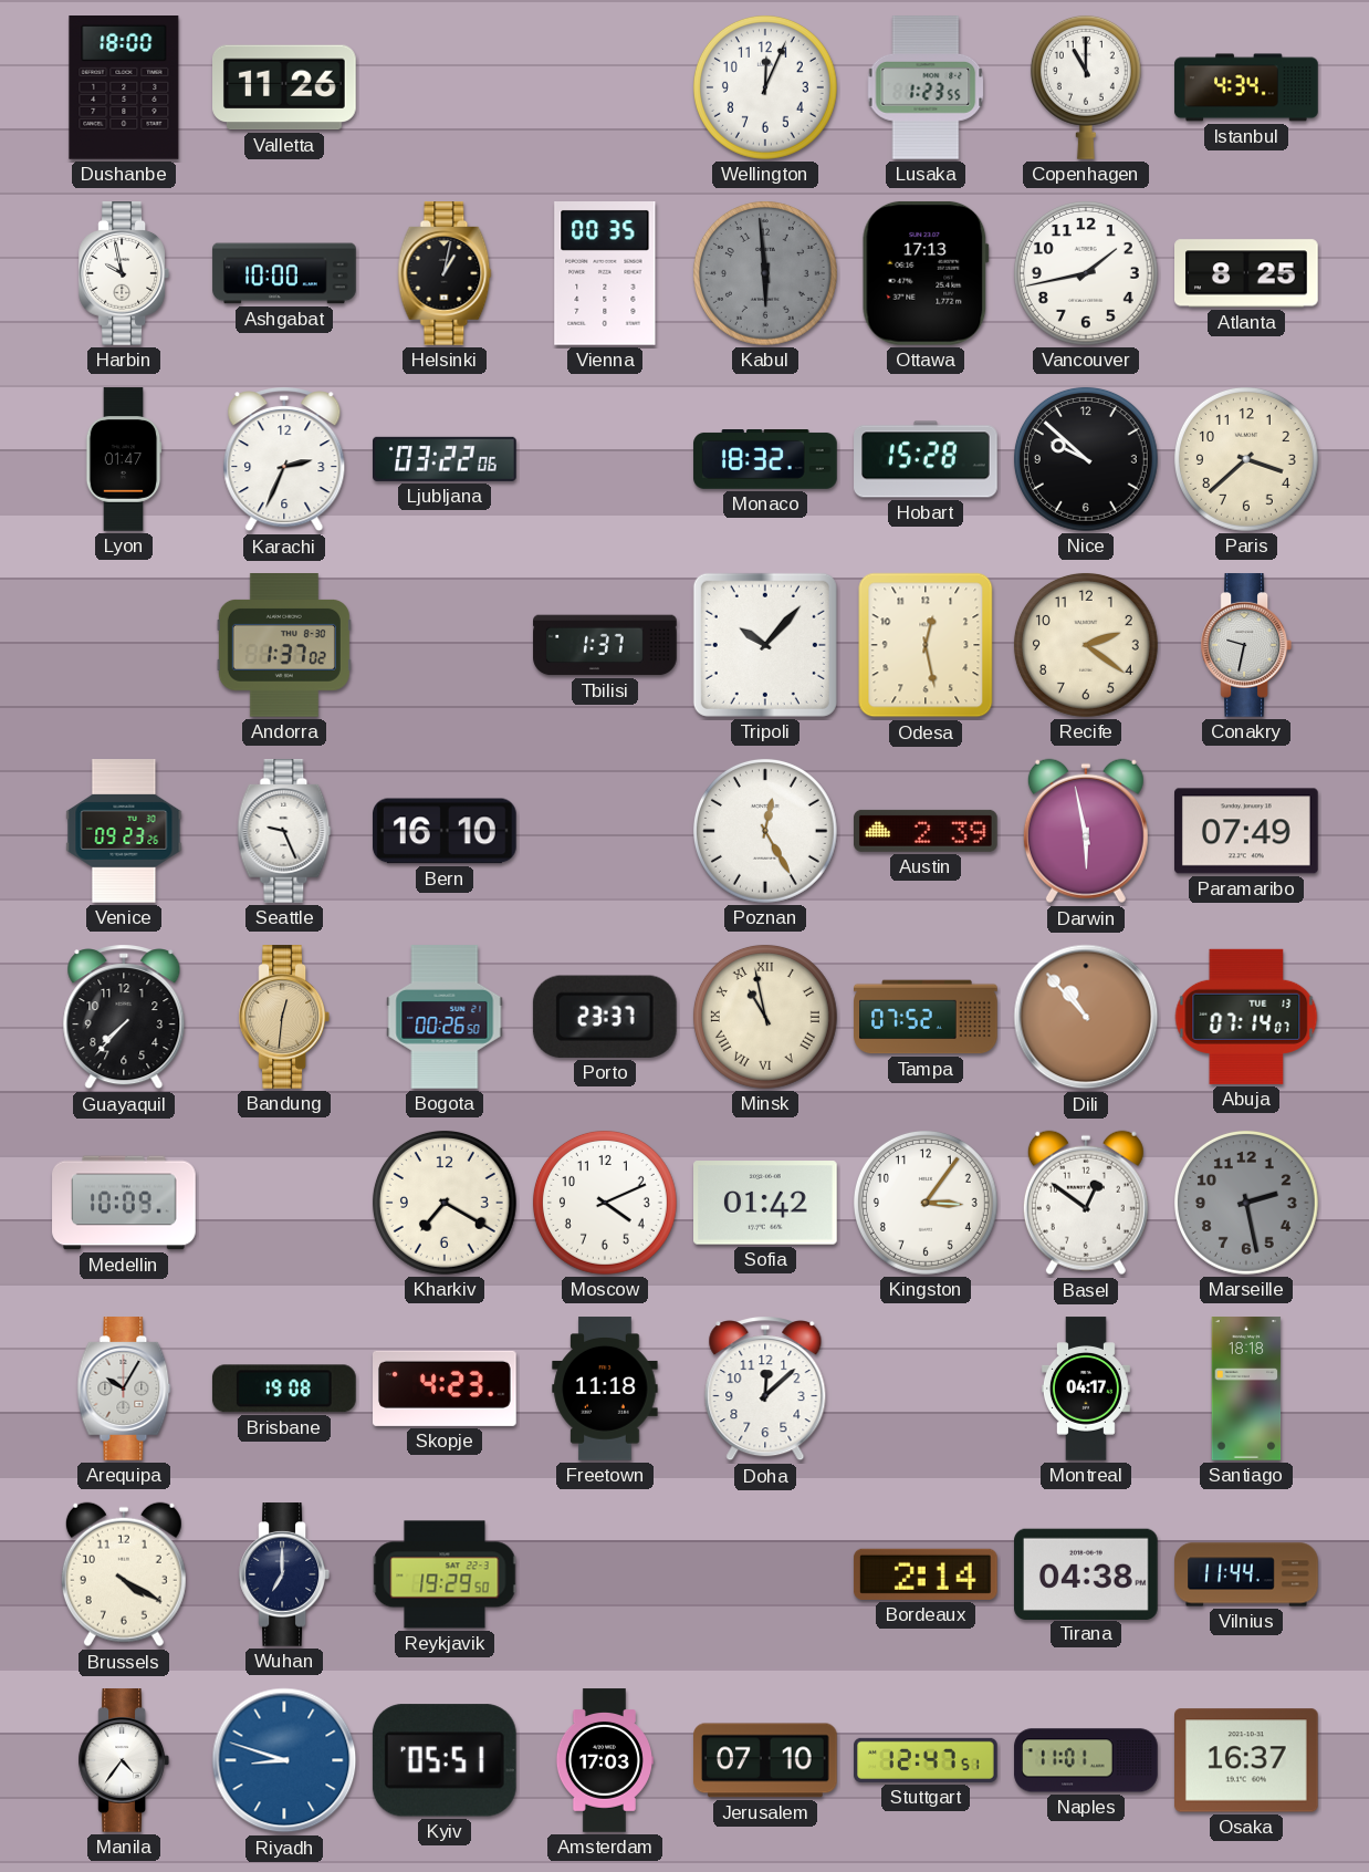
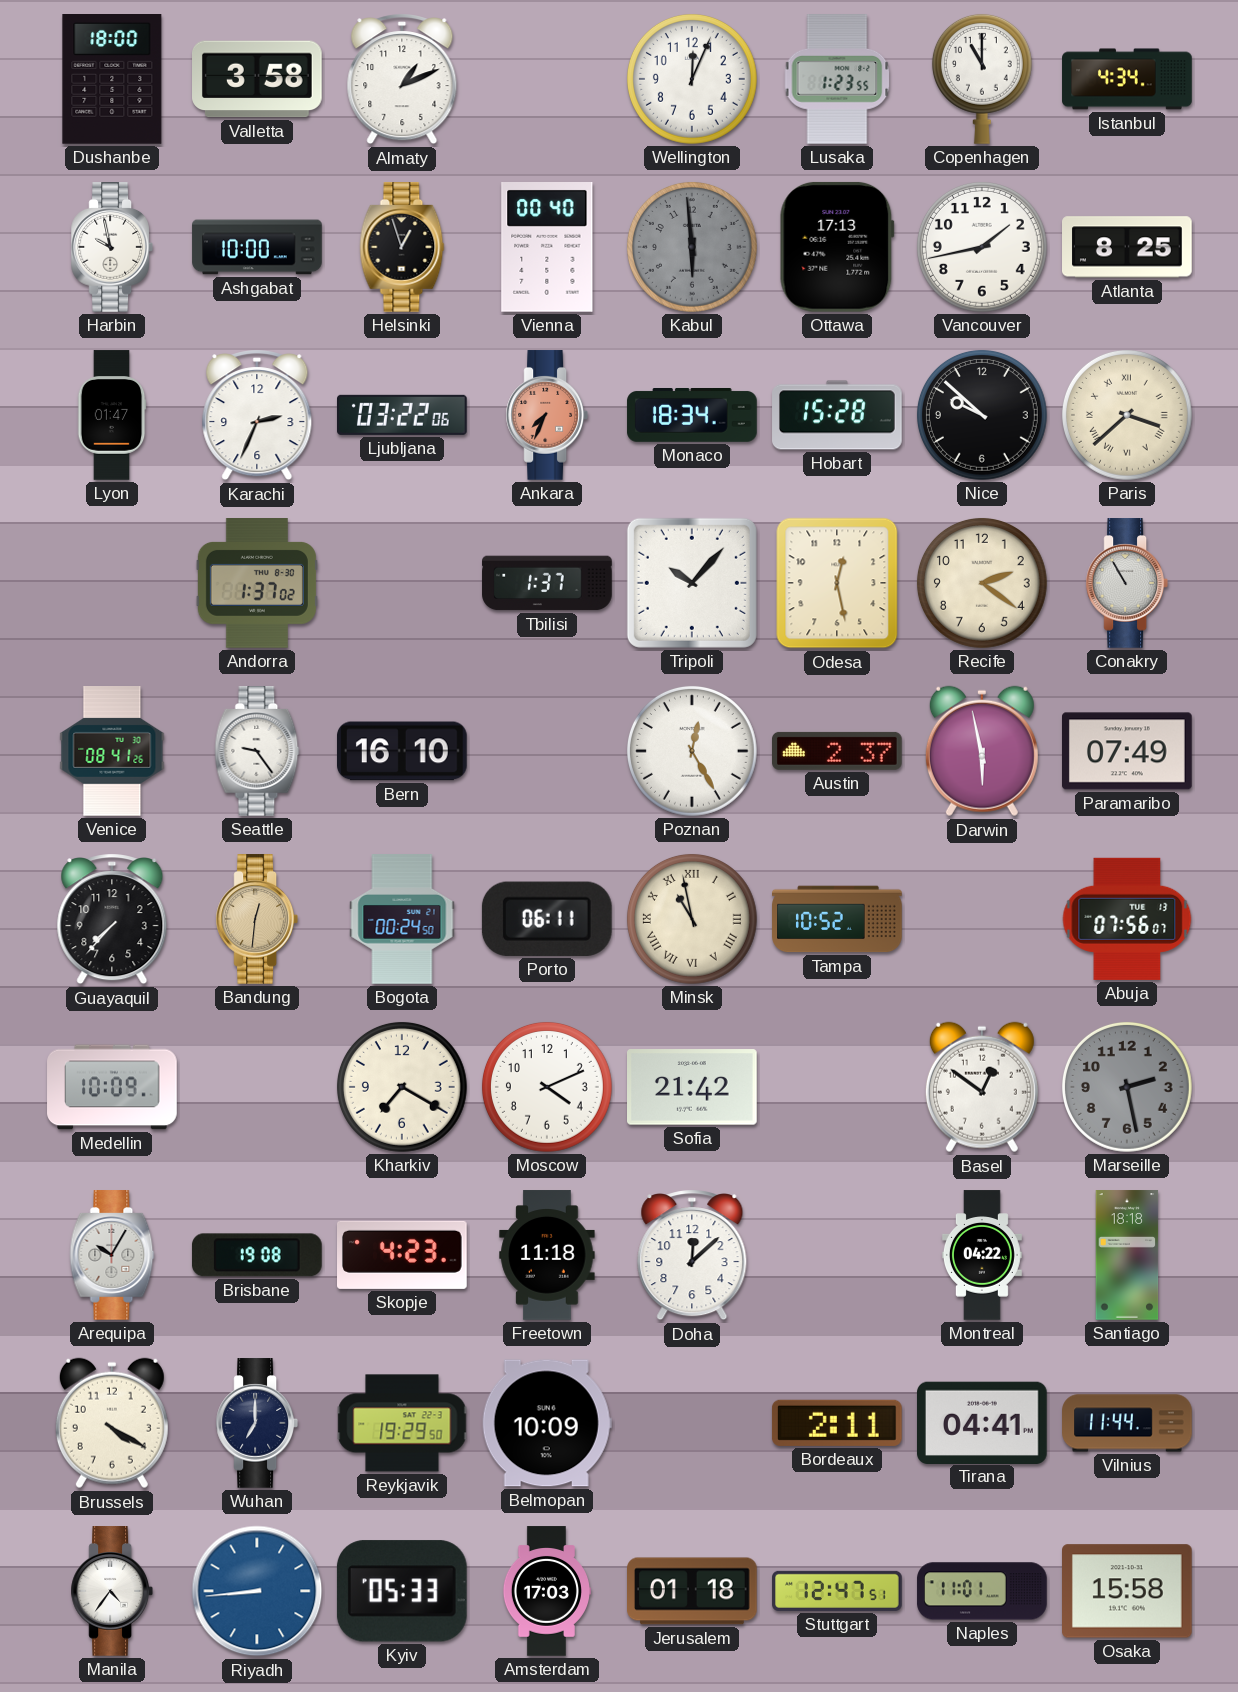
Valletta: 11:26 -> 3:58
Almaty: none -> 1:11
Helsinki: 1:02 -> 12:57
Vienna: 00:35 -> 00:40
Ankara: none -> 7:34
Monaco: 18:32 -> 18:34
Paris numerals: Arabic -> Roman
Conakry: 9:32 -> 10:55
Venice: 09:23 -> 08:41
Seattle: 9:26 -> 9:24
Austin: 2:39 -> 2:37
Bogota: 00:26 -> 00:24
Porto: 23:37 -> 06:11
Tampa: 07:52 -> 10:52
Dili: 10:53 -> none
Abuja: 07:14 -> 07:56
Sofia: 01:42 -> 21:42
Kingston: 3:06 -> none
Montreal: 04:17 -> 04:22
Belmopan: none -> 10:09
Bordeaux: 2:14 -> 2:11
Tirana: 04:38 -> 04:41
Riyadh: 8:48 -> 8:44
Kyiv: 05:51 -> 05:33
Jerusalem: 07:10 -> 01:18
Osaka: 16:37 -> 15:58
